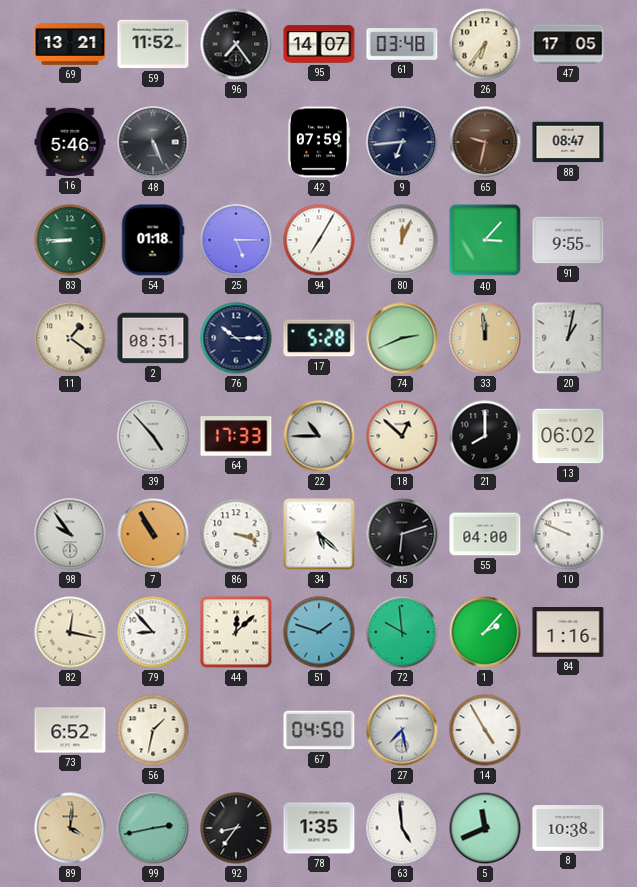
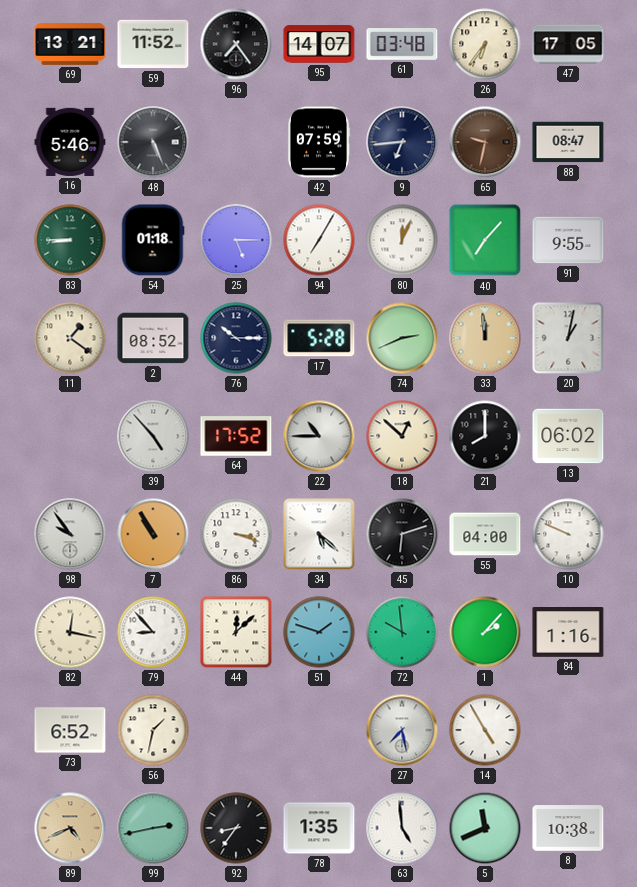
40: 3:07 -> 7:07
2: 08:51 -> 08:52
64: 17:33 -> 17:52
67: 04:50 -> none
89: 4:01 -> 4:41
